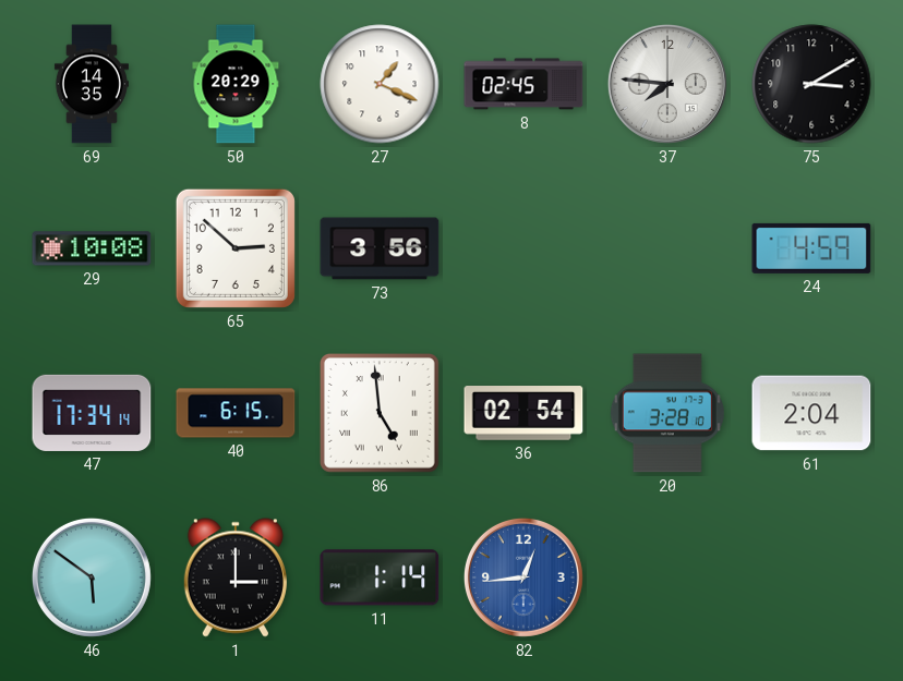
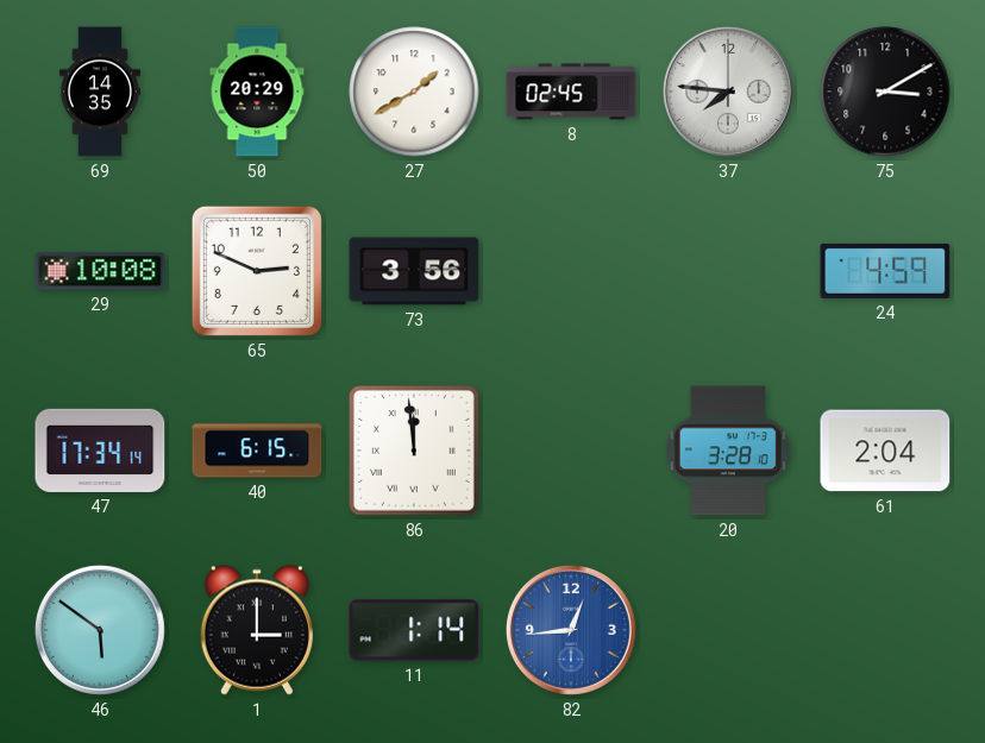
27: 1:19 -> 1:40
65: 2:52 -> 2:49
86: 4:59 -> 11:59
36: 02:54 -> none
